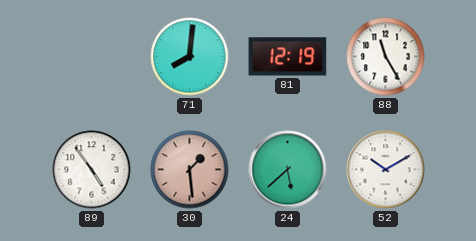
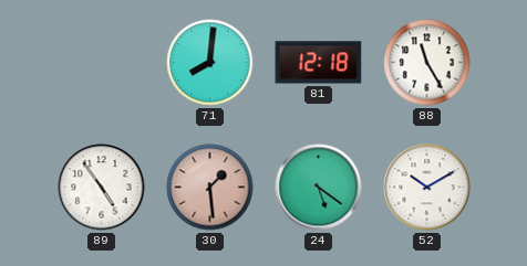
81: 12:19 -> 12:18
24: 5:38 -> 5:21
